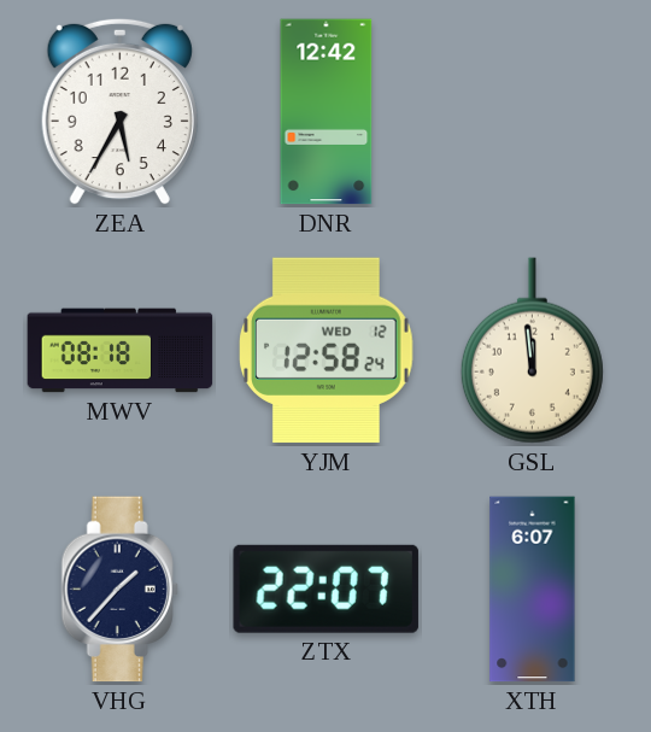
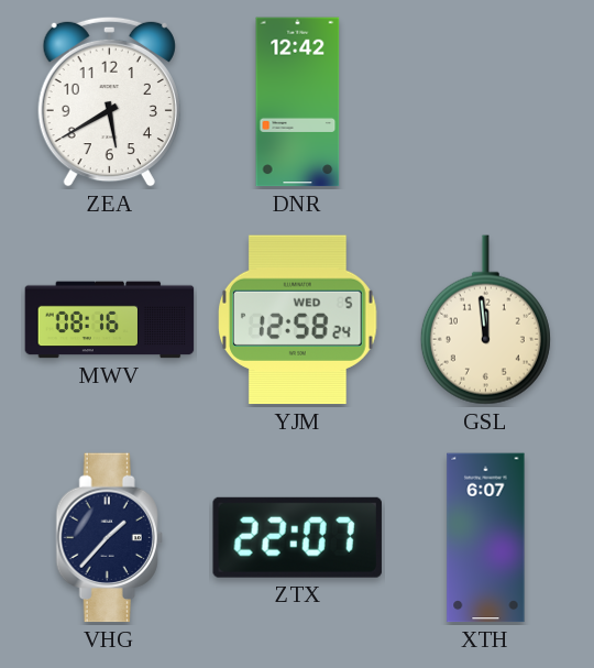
ZEA: 5:35 -> 5:40
MWV: 08:18 -> 08:16
YJM date: WED 12 -> WED 5
